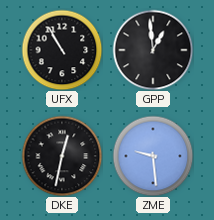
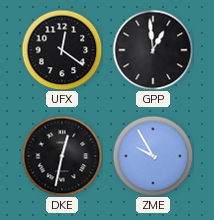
UFX: 10:55 -> 12:21
ZME: 9:29 -> 9:55
